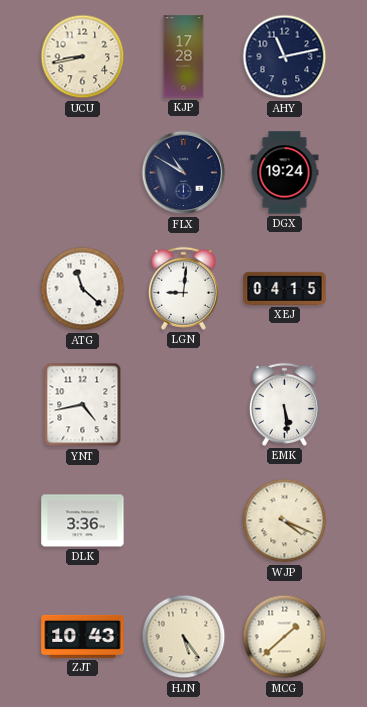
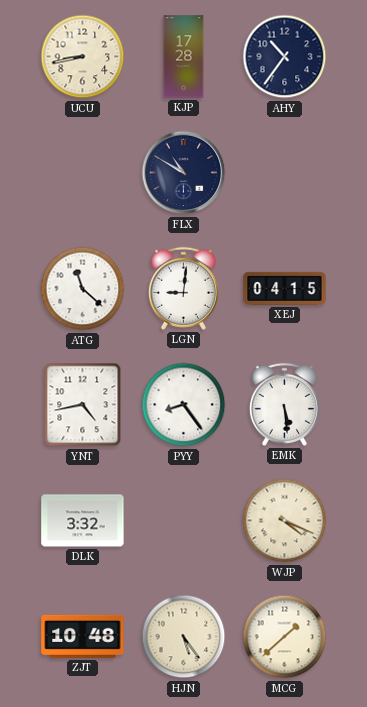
AHY: 11:13 -> 10:36
DGX: 19:24 -> none
PYY: none -> 8:24
DLK: 3:36 -> 3:32
ZJT: 10:43 -> 10:48
